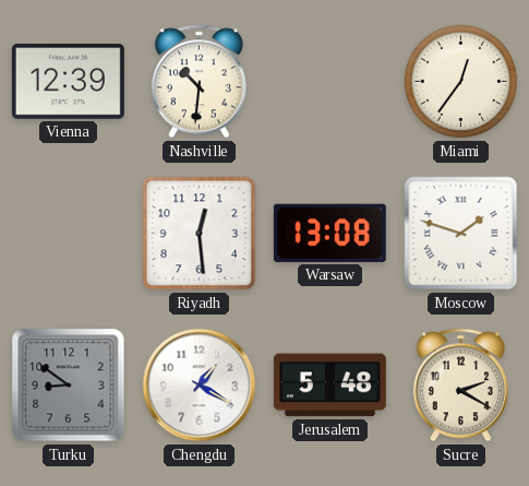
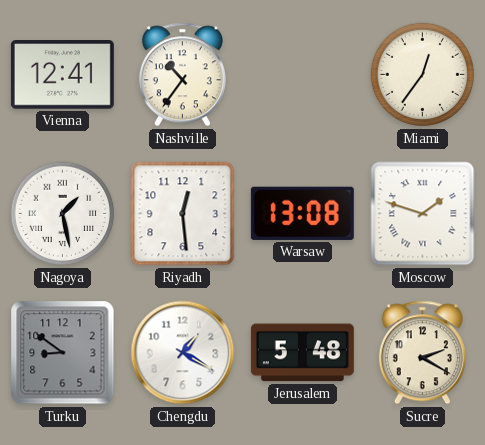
Vienna: 12:39 -> 12:41
Nashville: 10:31 -> 10:36
Nagoya: none -> 1:28
